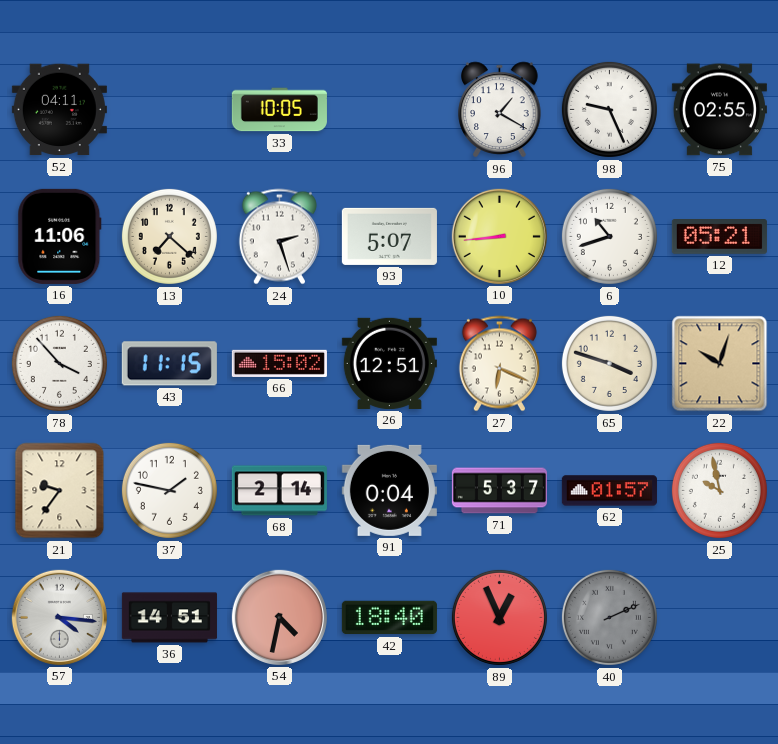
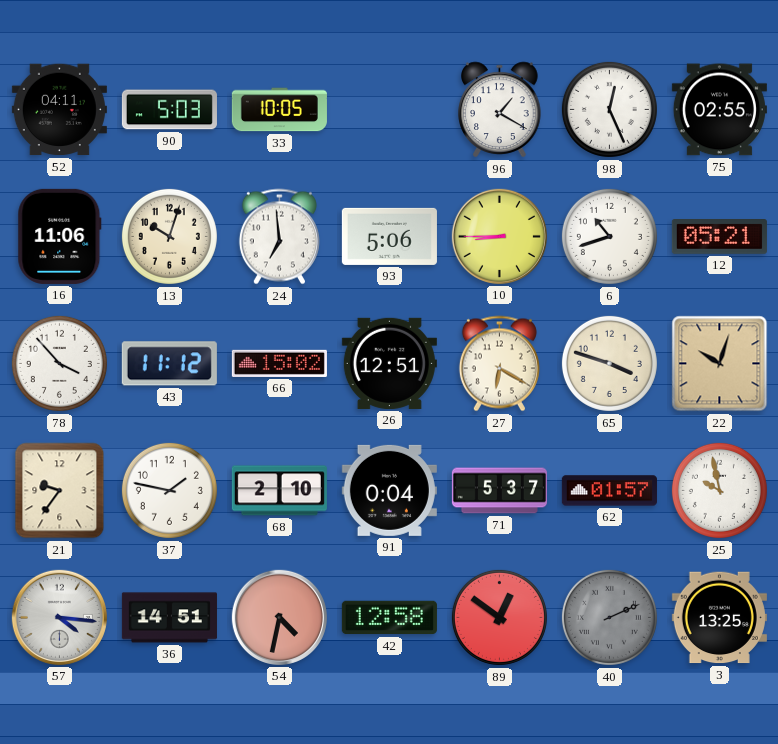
90: none -> 5:03
98: 9:26 -> 12:26
13: 7:22 -> 10:03
24: 2:27 -> 6:59
93: 5:07 -> 5:06
10: 8:44 -> 8:45
43: 11:15 -> 11:12
27: 6:19 -> 6:20
68: 2:14 -> 2:10
42: 18:40 -> 12:58
89: 12:56 -> 12:51
3: none -> 13:25
